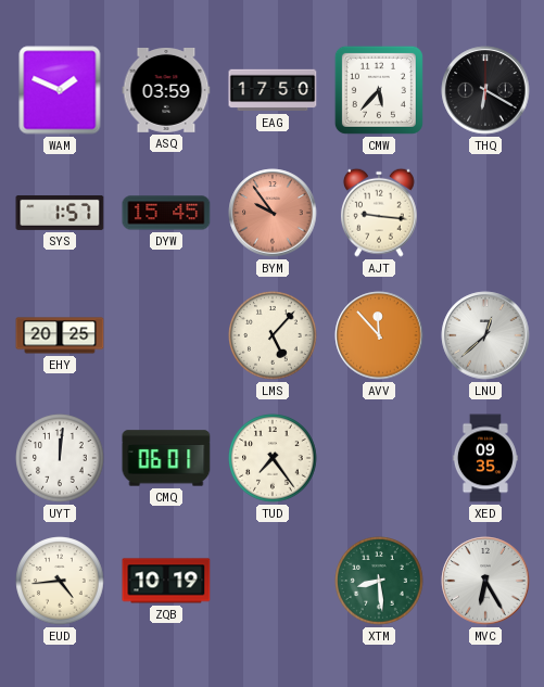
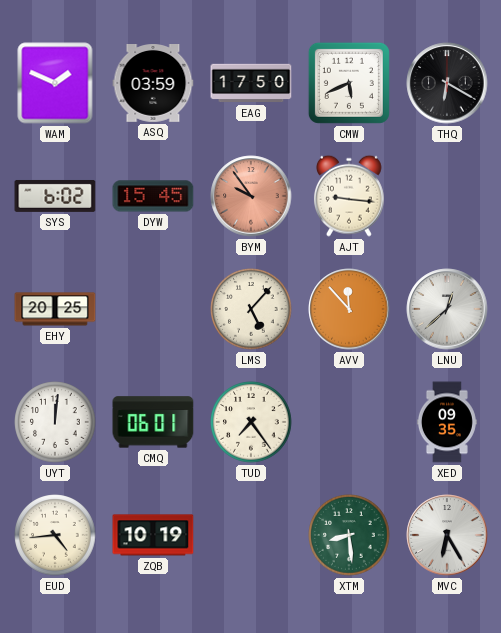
CMW: 5:37 -> 5:41
SYS: 1:57 -> 6:02
